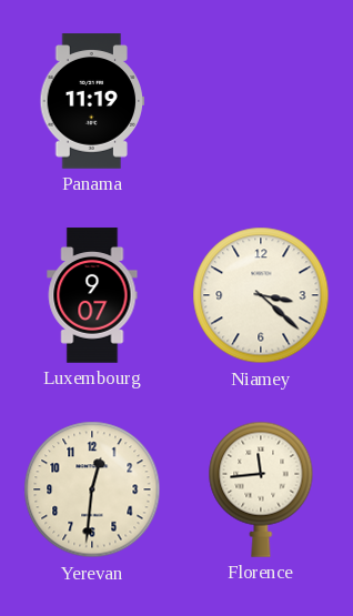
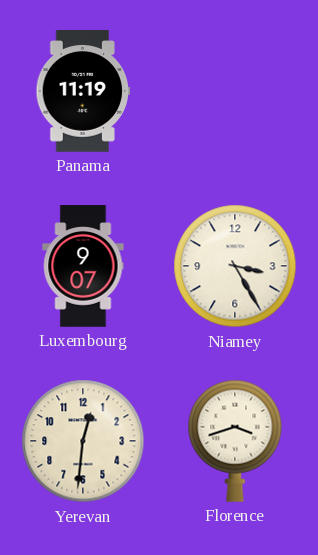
Niamey: 3:22 -> 3:25
Florence: 11:44 -> 3:42
